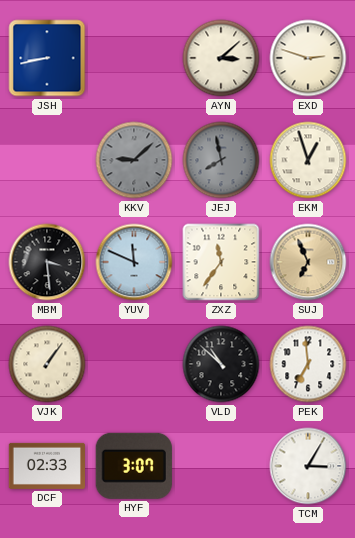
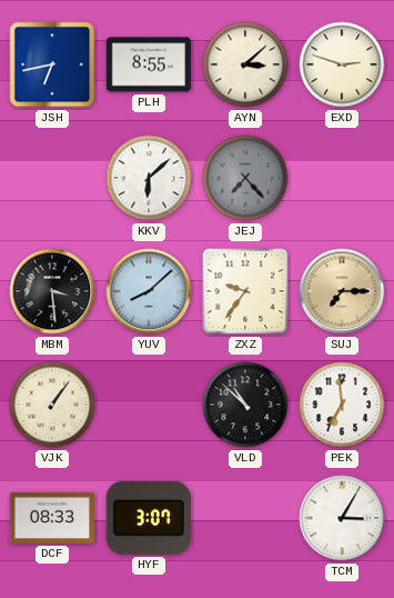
JSH: 8:43 -> 6:43
PLH: none -> 8:55
KKV: 9:08 -> 6:08
KKV dial: grey -> white
JEJ: 7:58 -> 7:23
EKM: 12:57 -> none
YUV: 11:49 -> 8:08
ZXZ: 11:36 -> 9:36
SUJ: 6:56 -> 7:15
DCF: 02:33 -> 08:33
